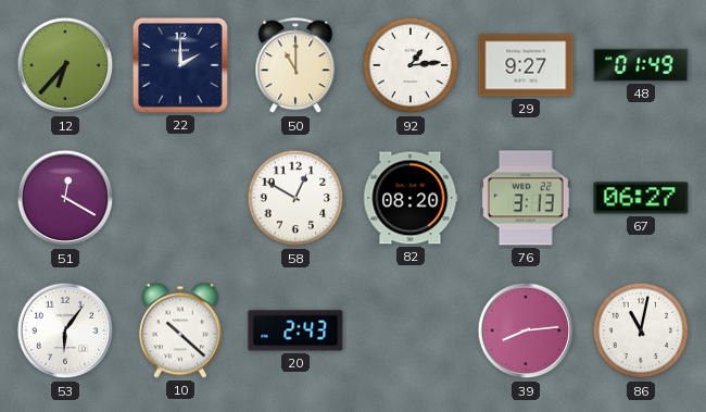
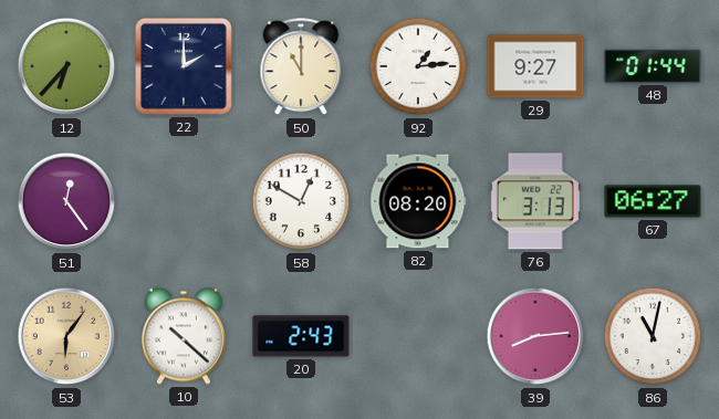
48: 01:49 -> 01:44
51: 12:20 -> 12:24
53 dial: white -> champagne
